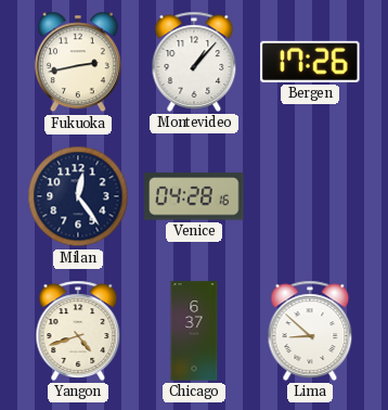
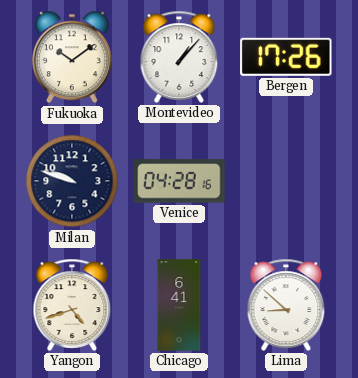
Fukuoka: 2:43 -> 10:09
Milan: 12:24 -> 9:48
Chicago: 6:37 -> 6:41
